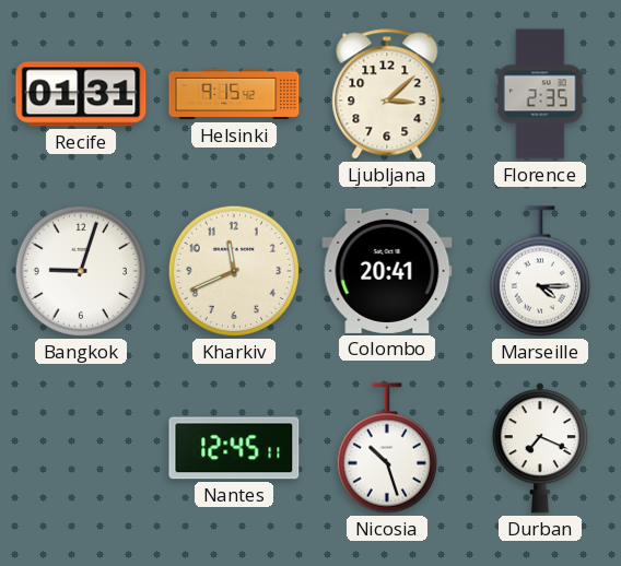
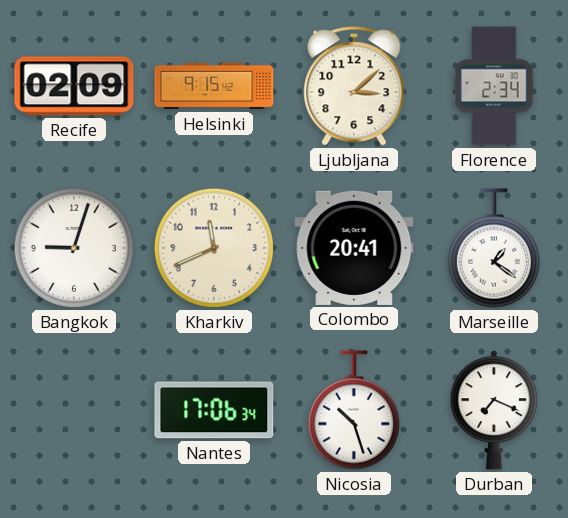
Recife: 01:31 -> 02:09
Florence: 2:35 -> 2:34
Marseille: 4:15 -> 1:21
Nantes: 12:45 -> 17:06
